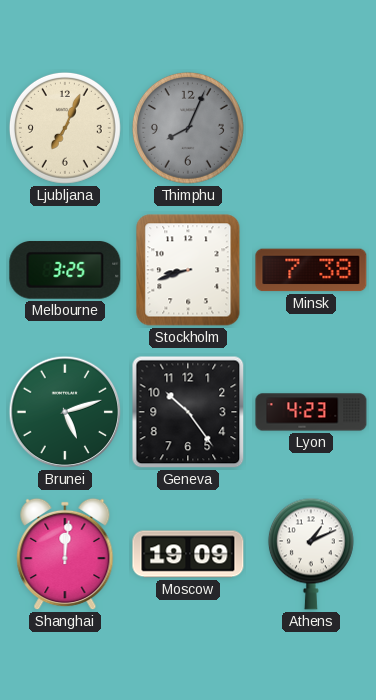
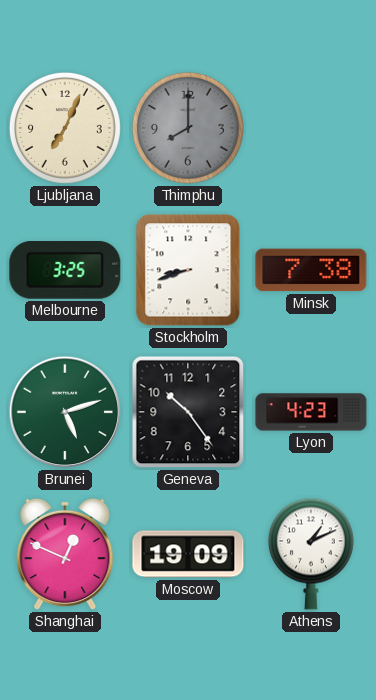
Thimphu: 8:04 -> 8:00
Shanghai: 12:01 -> 12:49
